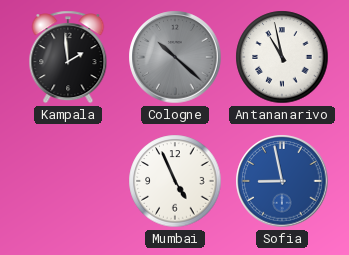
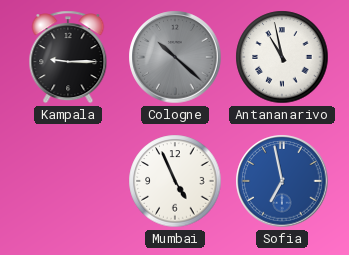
Kampala: 1:59 -> 9:15
Sofia: 8:58 -> 6:58
